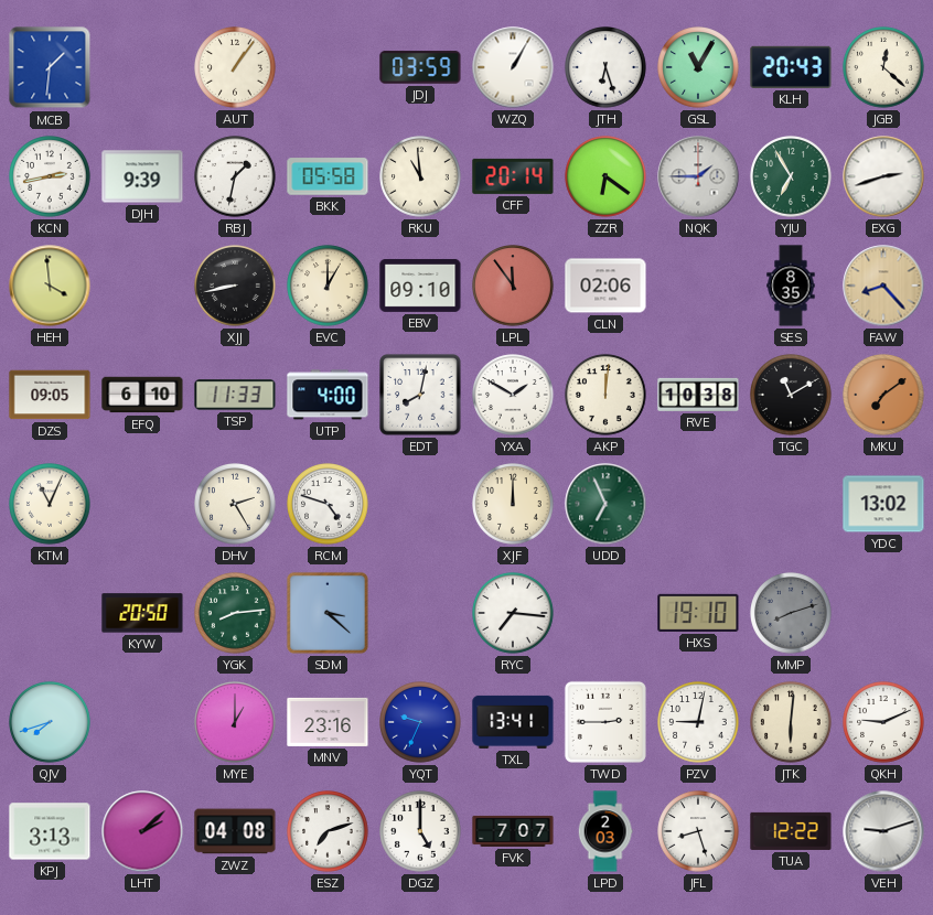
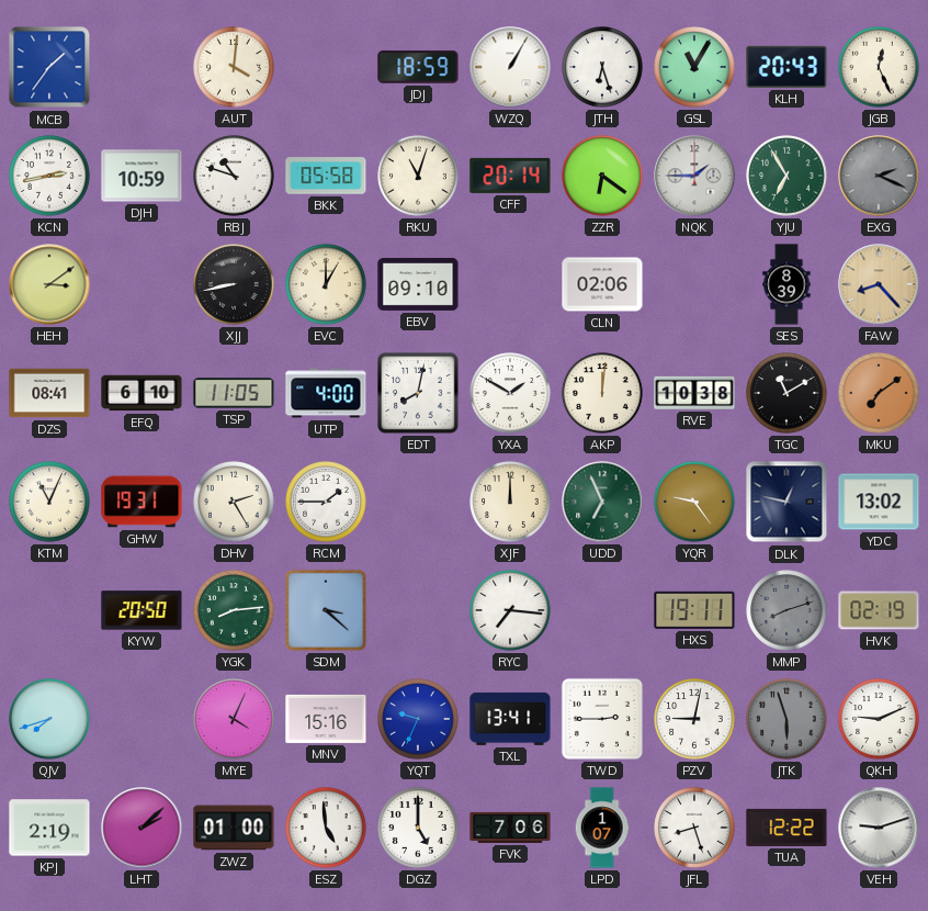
MCB: 1:31 -> 1:36
AUT: 1:06 -> 4:01
JDJ: 03:59 -> 18:59
JGB: 12:22 -> 12:26
DJH: 9:39 -> 10:59
RBJ: 1:32 -> 10:48
RKU: 10:59 -> 11:03
EXG: 2:42 -> 2:19
EXG dial: white -> grey
HEH: 3:59 -> 3:09
LPL: 11:54 -> none
SES: 8:35 -> 8:39
DZS: 09:05 -> 08:41
TSP: 11:33 -> 11:05
GHW: none -> 19:31
RCM: 4:48 -> 1:45
YQR: none -> 9:24
DLK: none -> 12:47
HXS: 19:10 -> 19:11
HVK: none -> 02:19
MYE: 1:00 -> 4:04
MNV: 23:16 -> 15:16
JTK: 6:01 -> 5:57
JTK dial: cream -> grey
KPJ: 3:13 -> 2:19
ZWZ: 04:08 -> 01:00
ESZ: 7:12 -> 4:59
FVK: 7:07 -> 7:06
LPD: 2:03 -> 1:07
